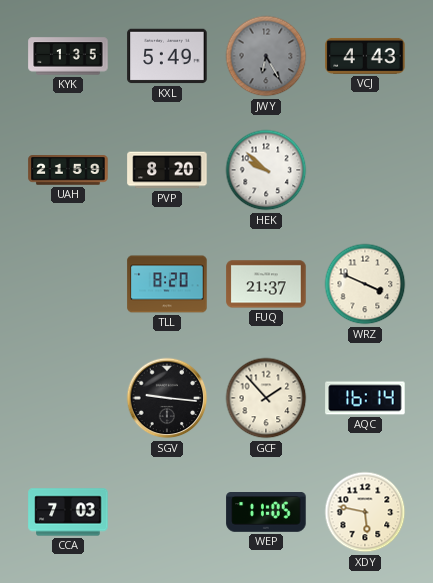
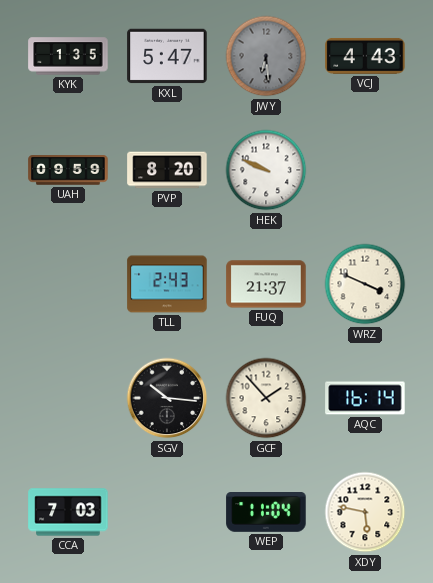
KXL: 5:49 -> 5:47
JWY: 6:25 -> 6:29
UAH: 21:59 -> 09:59
HEK: 9:52 -> 9:49
TLL: 8:20 -> 2:43
SGV: 9:16 -> 10:16
WEP: 11:05 -> 11:04
